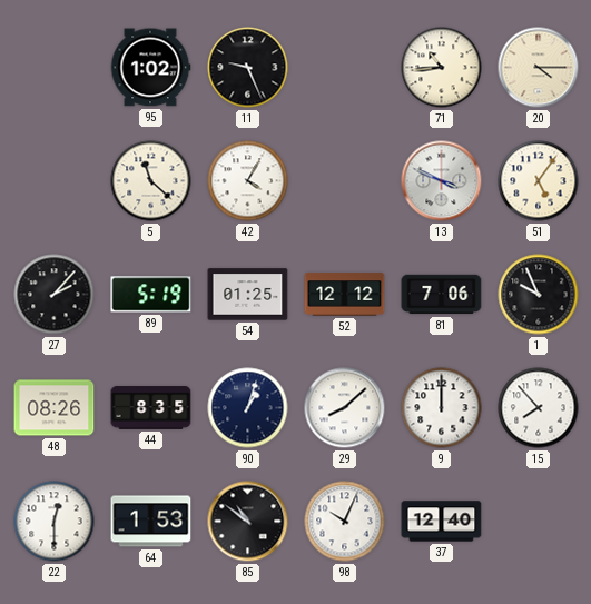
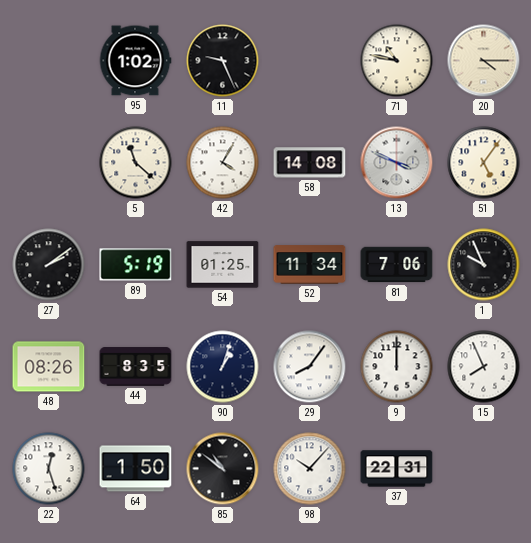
71: 10:44 -> 10:47
58: none -> 14:08
27: 2:07 -> 2:09
52: 12:12 -> 11:34
29: 8:08 -> 8:06
15: 7:53 -> 7:56
22: 12:30 -> 12:27
64: 1:53 -> 1:50
98: 10:04 -> 10:07
37: 12:40 -> 22:31
